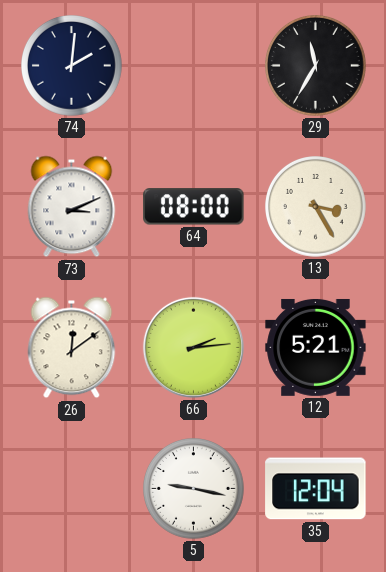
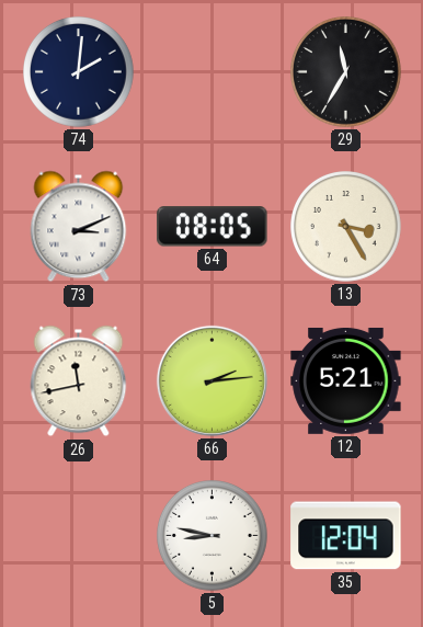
64: 08:00 -> 08:05
26: 12:09 -> 11:43
5: 9:17 -> 8:47
